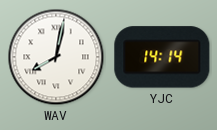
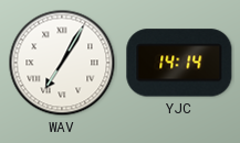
WAV: 8:02 -> 7:05
